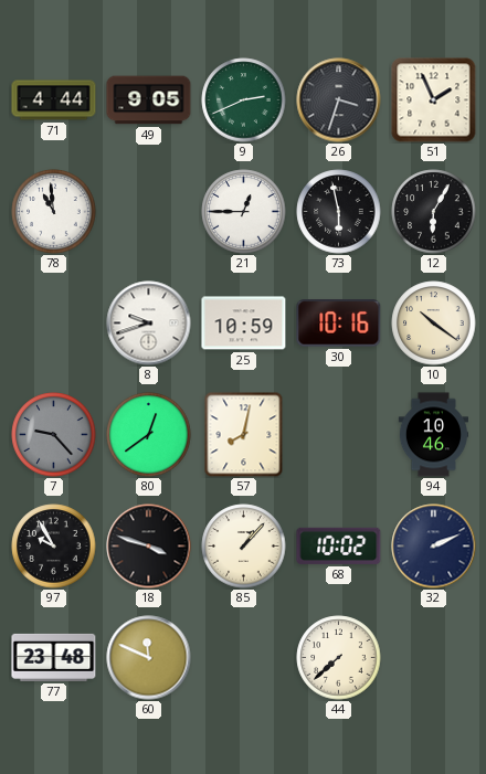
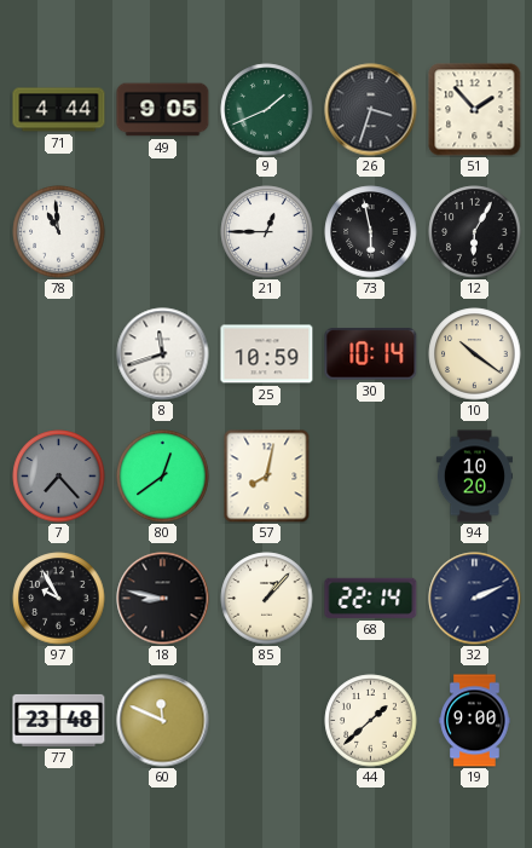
9: 2:41 -> 1:41
51: 1:56 -> 1:53
8: 9:42 -> 11:42
30: 10:16 -> 10:14
7: 9:23 -> 7:23
94: 10:46 -> 10:20
18: 3:48 -> 8:47
68: 10:02 -> 22:14
44: 7:38 -> 1:38
19: none -> 9:00
